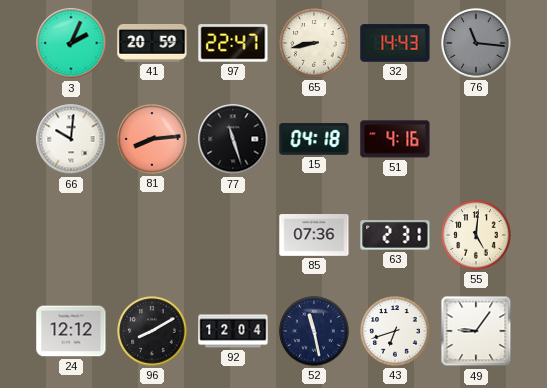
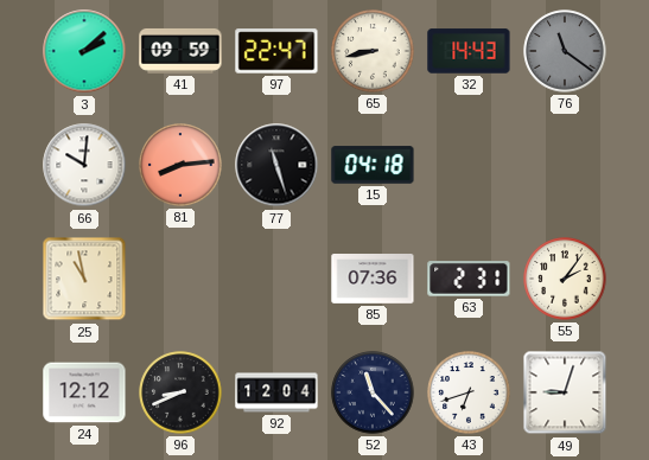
3: 2:04 -> 2:08
41: 20:59 -> 09:59
76: 11:16 -> 11:21
51: 4:16 -> none
25: none -> 10:58
55: 5:01 -> 2:06
96: 8:10 -> 8:41
52: 11:28 -> 11:23
49: 9:06 -> 9:03
